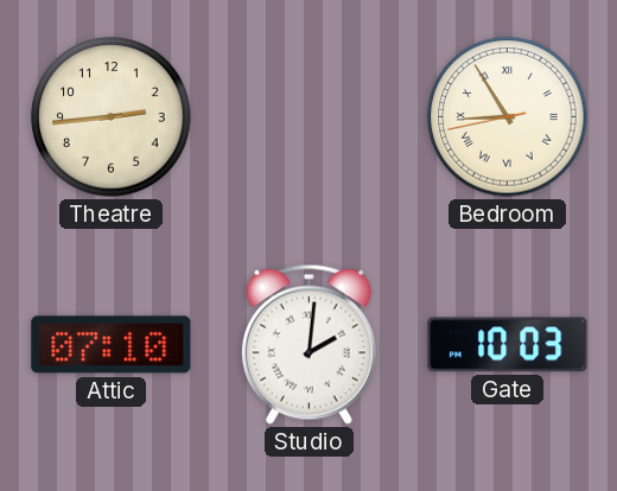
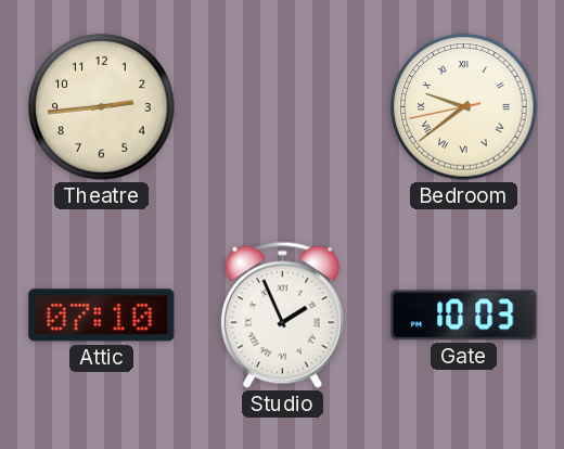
Bedroom: 8:54 -> 9:38
Studio: 2:01 -> 1:56
